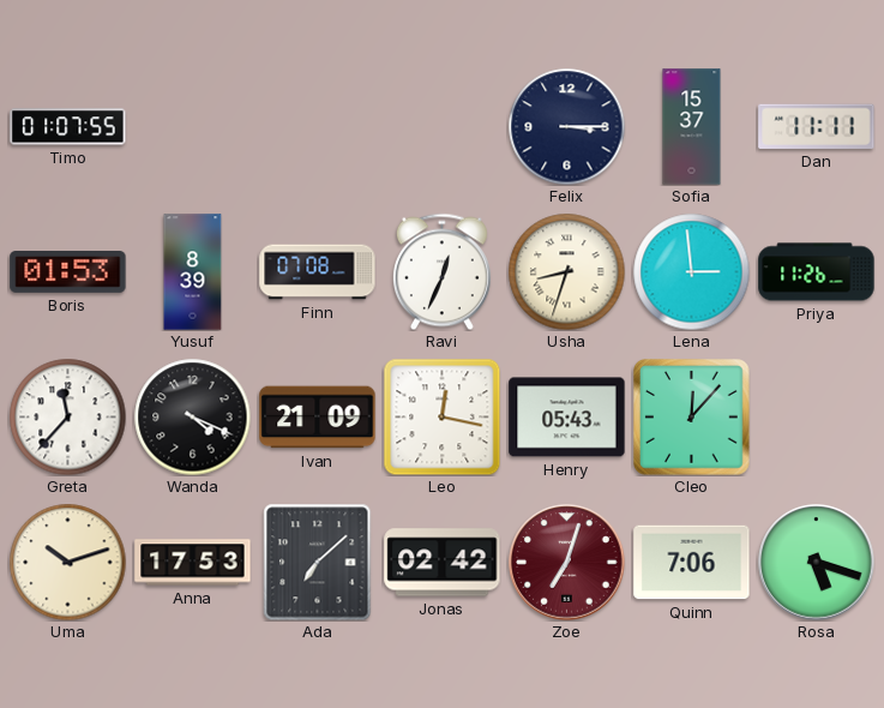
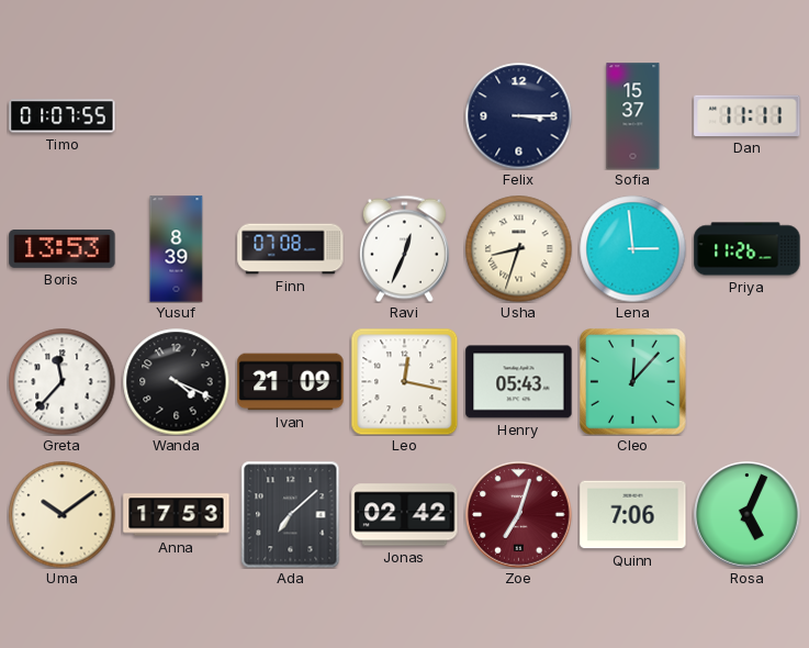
Boris: 01:53 -> 13:53
Uma: 10:12 -> 10:09
Rosa: 5:18 -> 5:04
